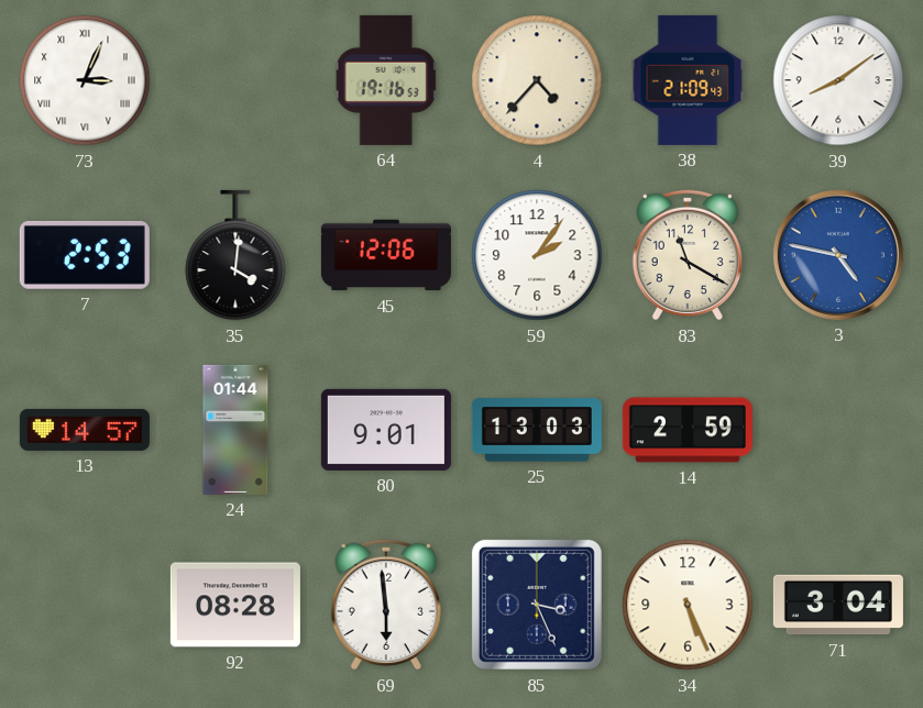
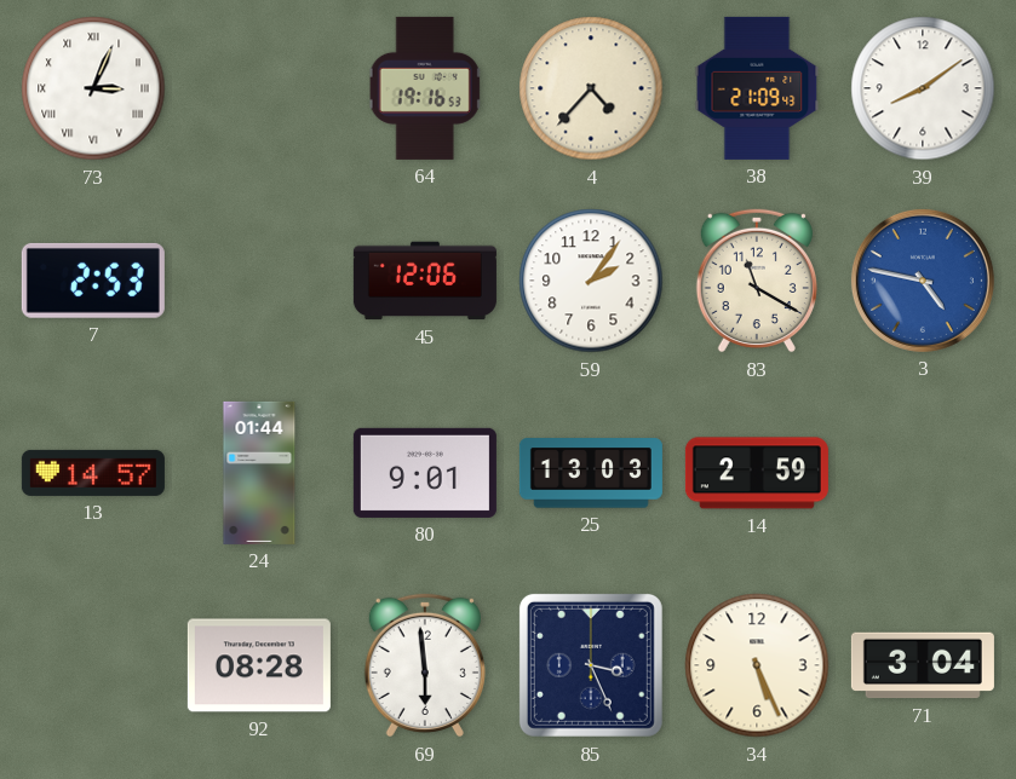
35: 4:01 -> none
